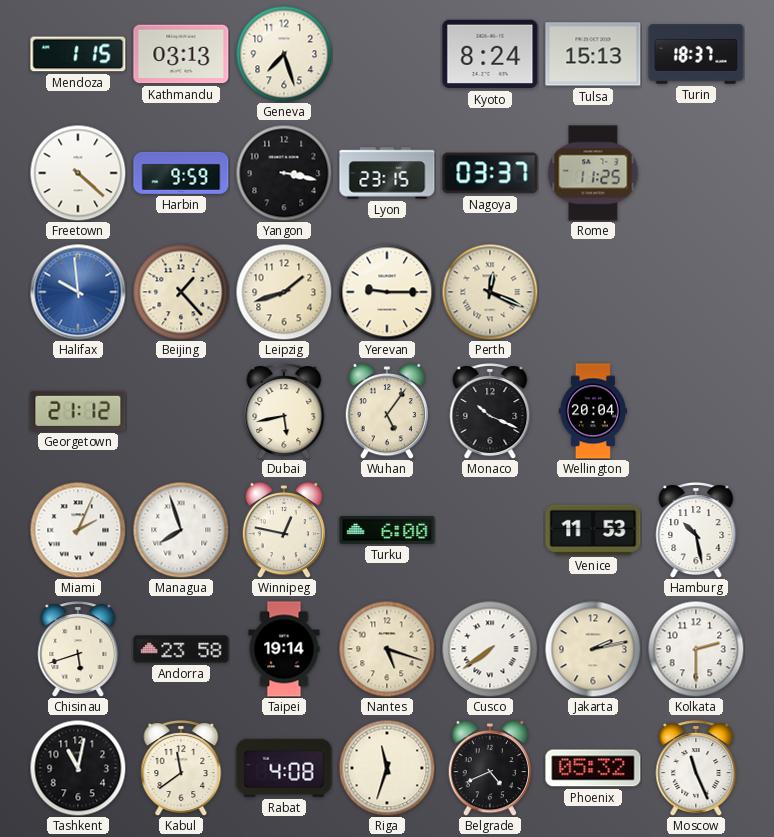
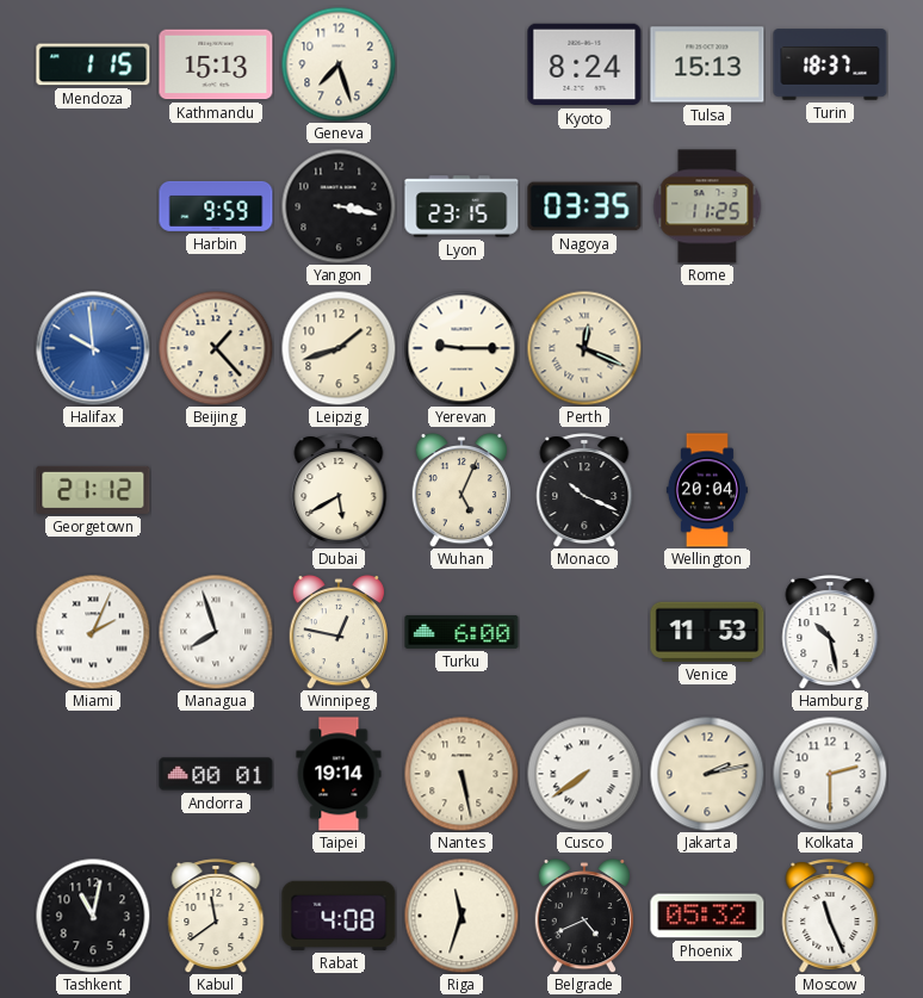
Kathmandu: 03:13 -> 15:13
Freetown: 4:22 -> none
Nagoya: 03:37 -> 03:35
Dubai: 5:43 -> 5:40
Wuhan: 5:06 -> 5:04
Chisinau: 5:42 -> none
Andorra: 23:58 -> 00:01
Nantes: 5:18 -> 5:28
